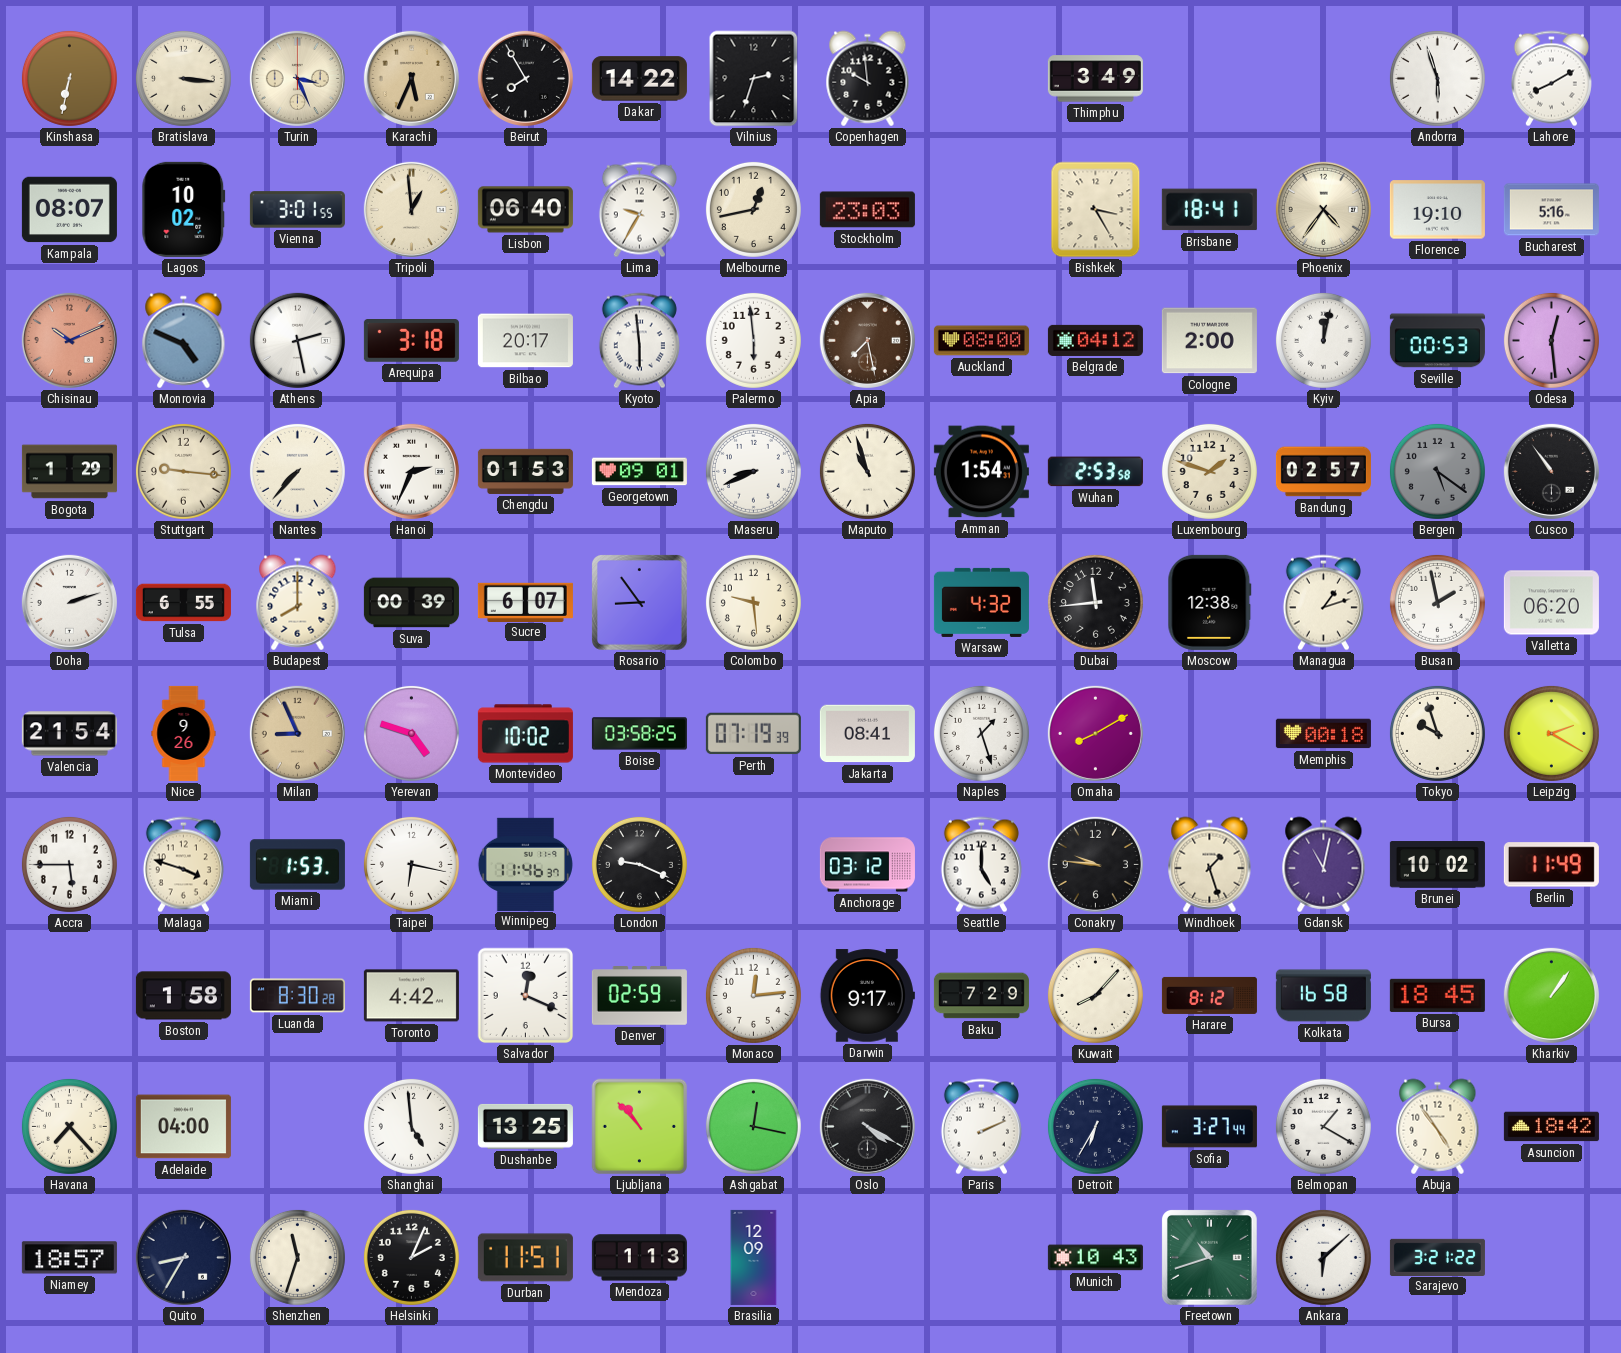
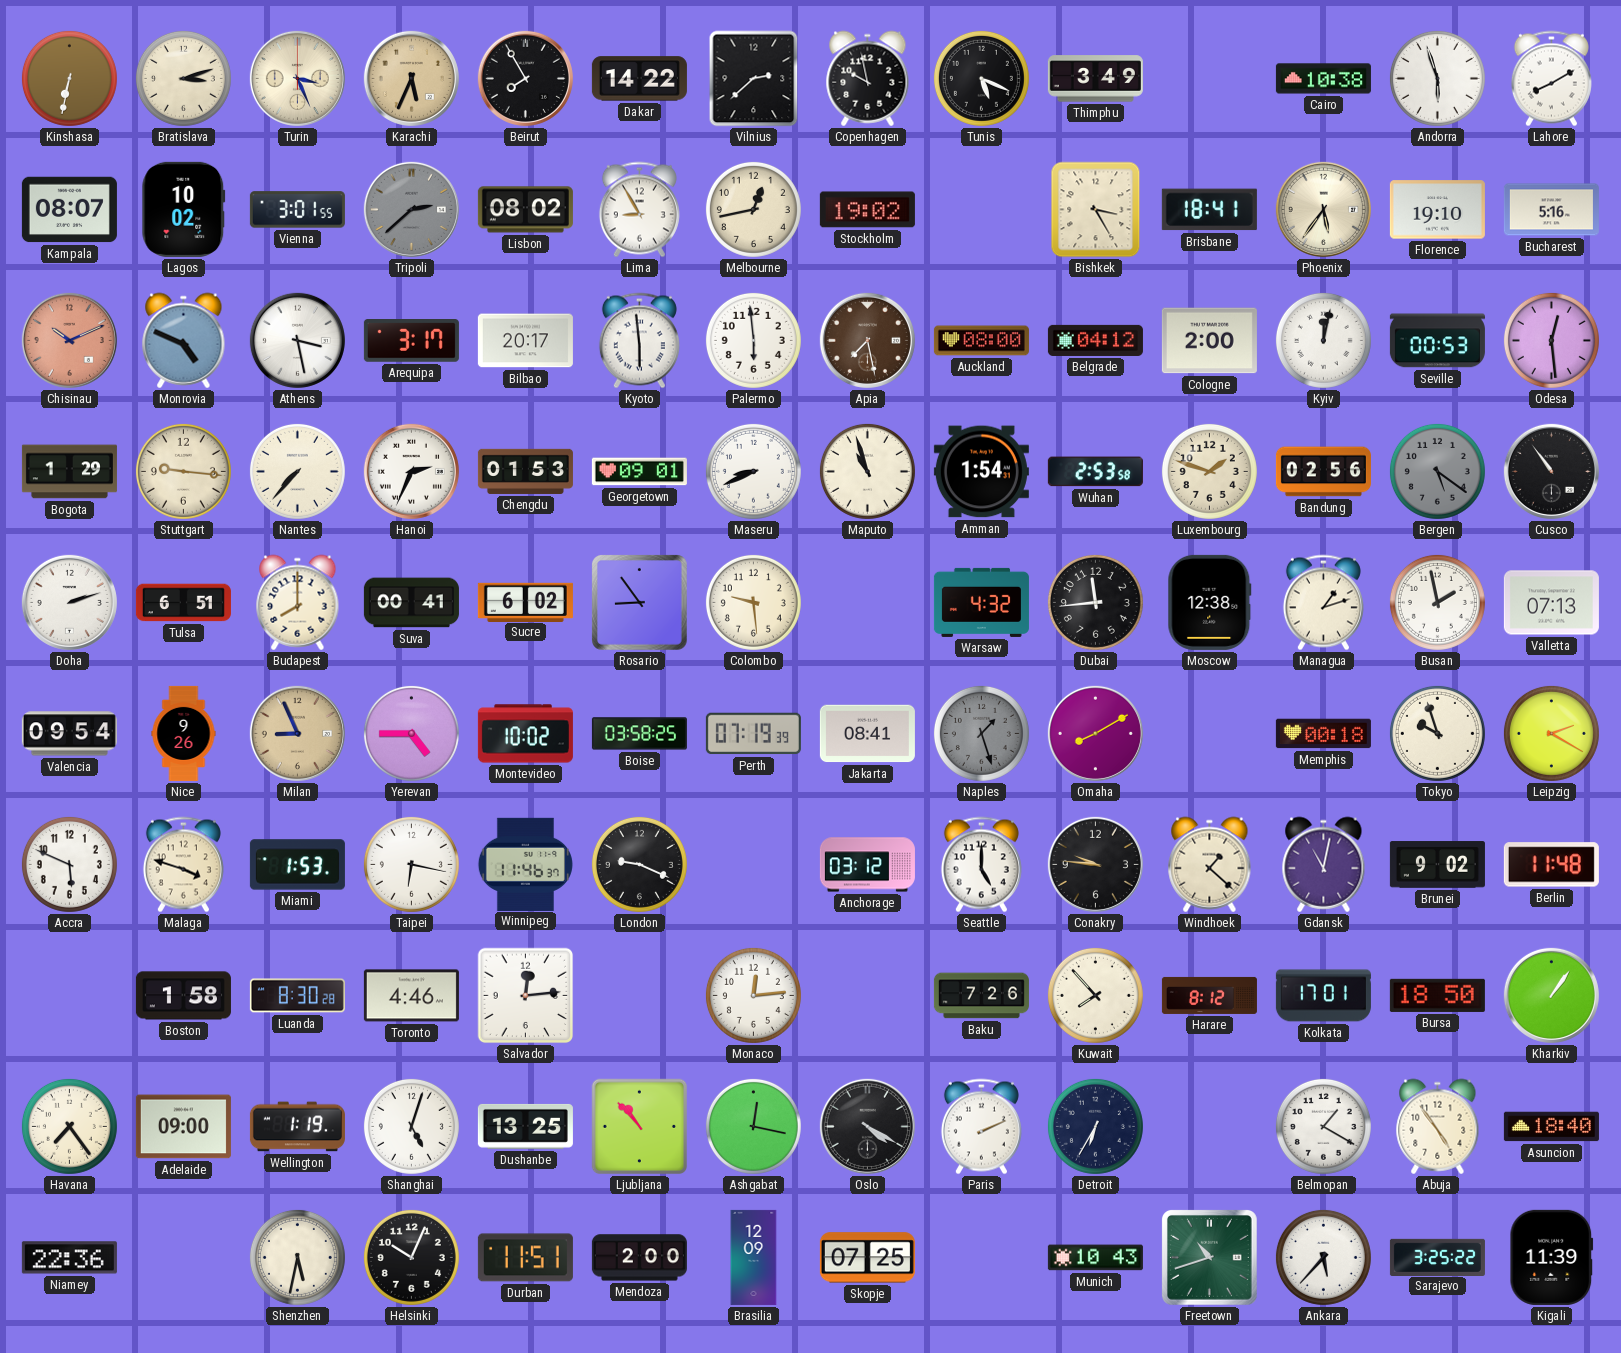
Bratislava: 3:16 -> 3:12
Vilnius: 2:33 -> 2:38
Copenhagen: 9:59 -> 9:58
Tunis: none -> 5:19
Cairo: none -> 10:38
Tripoli: 12:59 -> 2:38
Tripoli dial: cream -> grey
Lisbon: 06:40 -> 08:02
Lima: 9:35 -> 8:55
Stockholm: 23:03 -> 19:02
Phoenix: 4:36 -> 5:36
Athens: 2:28 -> 3:28
Arequipa: 3:18 -> 3:17
Bandung: 02:57 -> 02:56
Tulsa: 6:55 -> 6:51
Suva: 00:39 -> 00:41
Sucre: 6:07 -> 6:02
Valletta: 06:20 -> 07:13
Valencia: 21:54 -> 09:54
Yerevan: 4:48 -> 4:45
Naples dial: white -> grey
Accra: 5:45 -> 5:49
Windhoek: 1:27 -> 1:22
Brunei: 10:02 -> 9:02
Berlin: 11:49 -> 11:48
Toronto: 4:42 -> 4:46
Salvador: 12:19 -> 12:14
Denver: 02:59 -> none
Darwin: 9:17 -> none
Baku: 7:29 -> 7:26
Kuwait: 8:07 -> 7:53
Kolkata: 16:58 -> 17:01
Bursa: 18:45 -> 18:50
Havana: 7:23 -> 7:24
Adelaide: 04:00 -> 09:00
Wellington: none -> 1:19
Shanghai: 4:59 -> 5:03
Sofia: 3:27 -> none
Asuncion: 18:42 -> 18:40
Niamey: 18:57 -> 22:36
Quito: 8:35 -> none
Shenzhen: 11:33 -> 5:32
Helsinki: 2:04 -> 10:04
Mendoza: 1:13 -> 2:00
Skopje: none -> 07:25
Ankara: 6:08 -> 5:37
Sarajevo: 3:21 -> 3:25
Kigali: none -> 11:39
